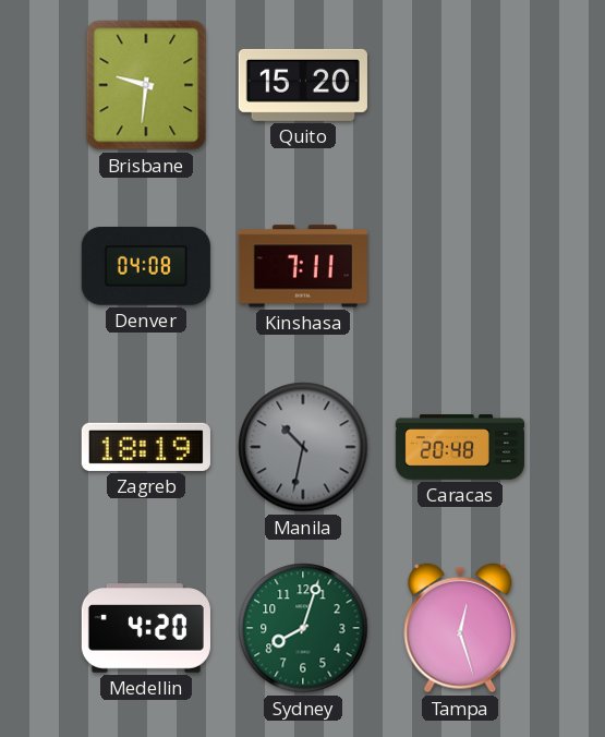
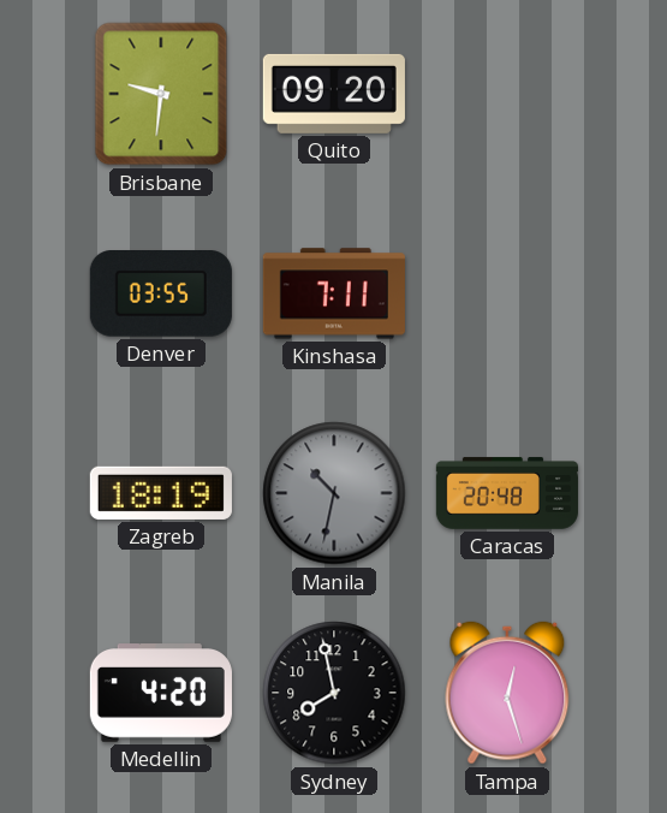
Quito: 15:20 -> 09:20
Denver: 04:08 -> 03:55
Sydney: 8:03 -> 7:58
Sydney dial: green -> black
